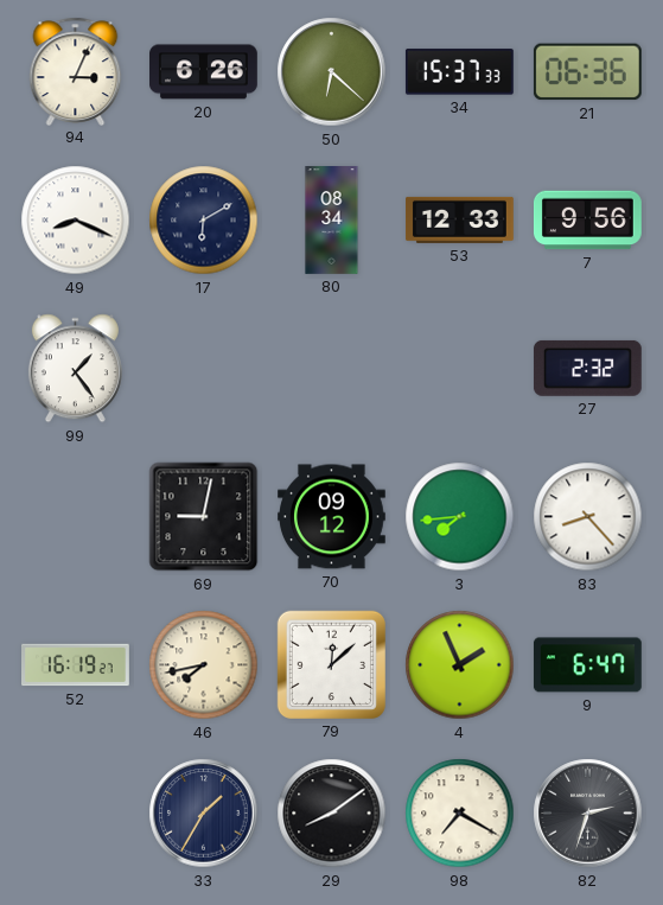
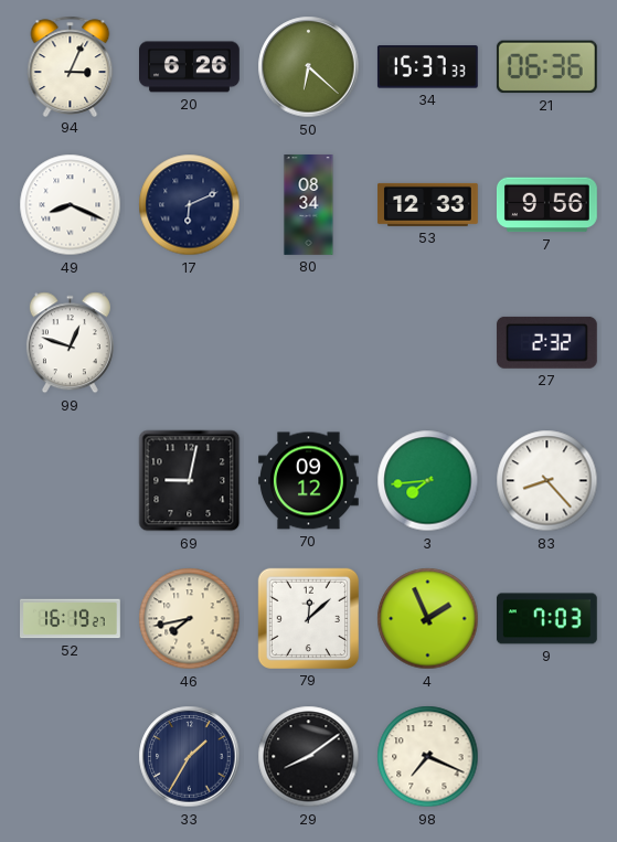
17: 6:10 -> 6:11
99: 1:24 -> 12:48
9: 6:47 -> 7:03
98: 7:20 -> 7:19
82: 2:33 -> none
